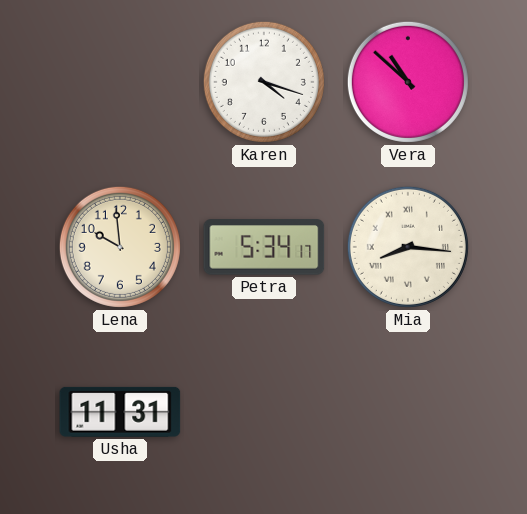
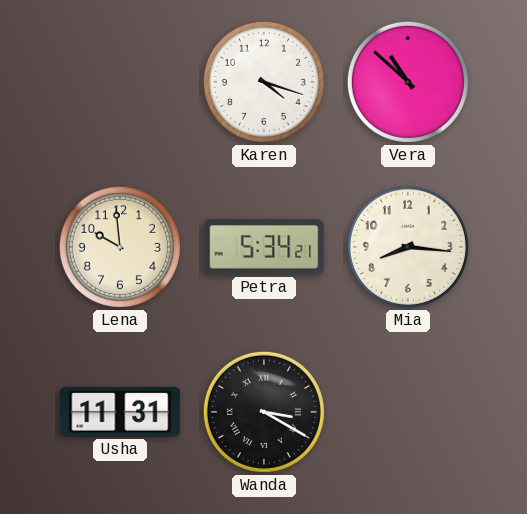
Petra: 5:34:17 -> 5:34:21
Mia numerals: Roman -> Arabic
Wanda: none -> 3:20
